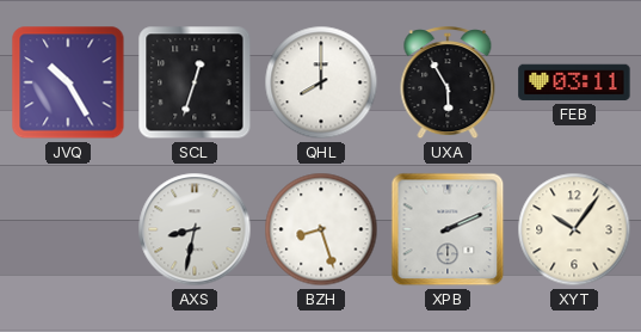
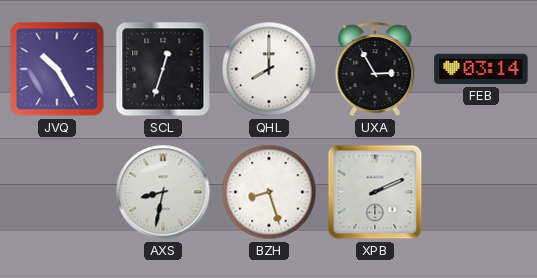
UXA: 5:55 -> 2:55
FEB: 03:11 -> 03:14
XYT: 10:06 -> none
